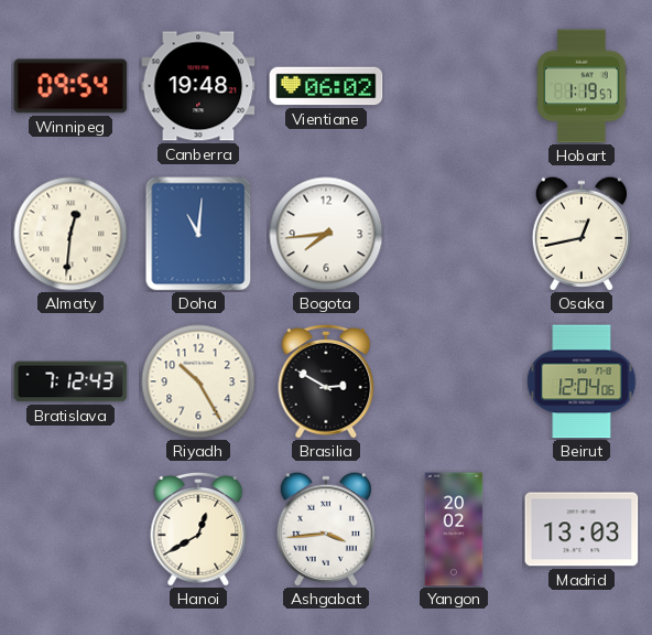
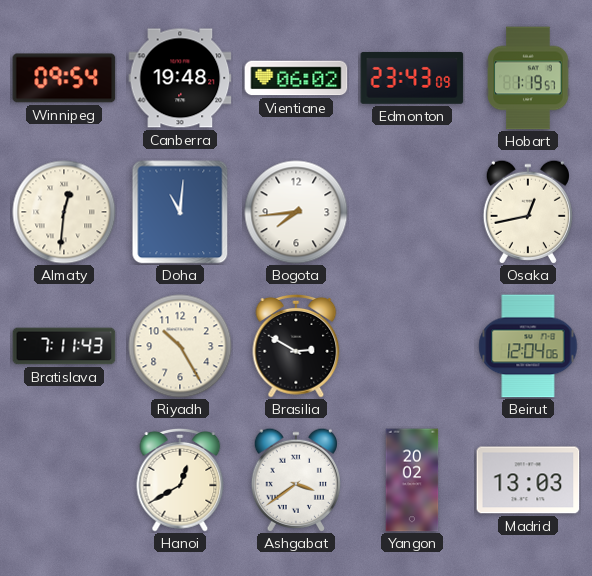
Edmonton: none -> 23:43
Bratislava: 7:12 -> 7:11
Ashgabat: 3:44 -> 3:39
